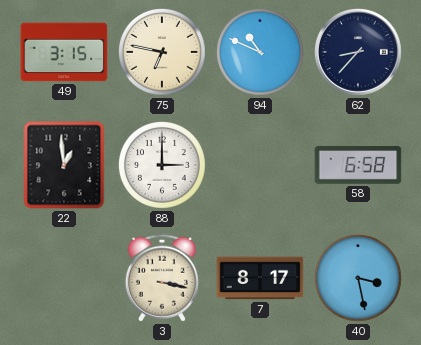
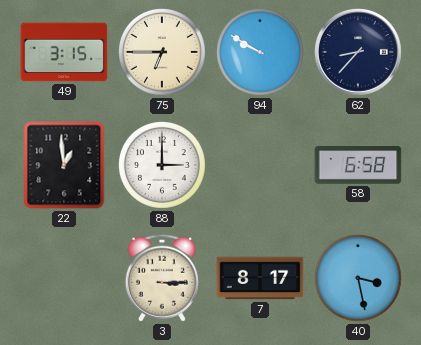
75: 6:47 -> 6:45
94: 10:49 -> 9:50
3: 3:17 -> 3:15
